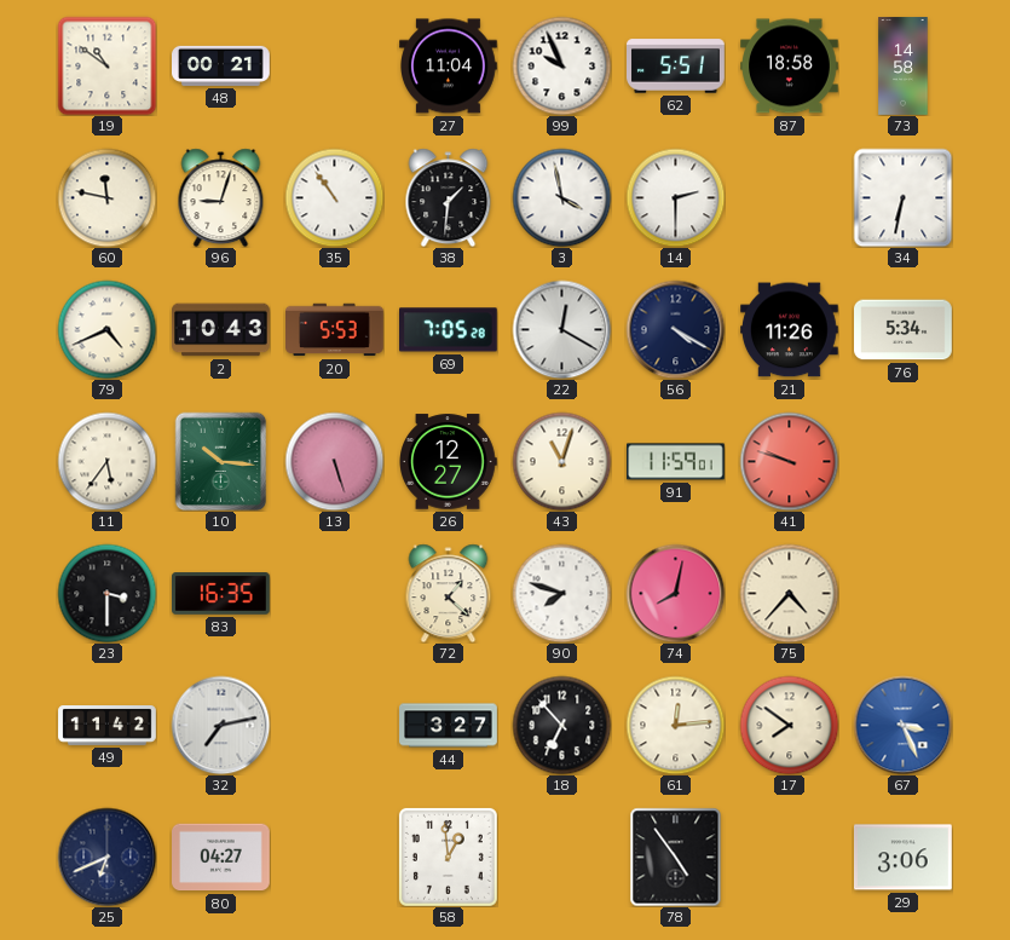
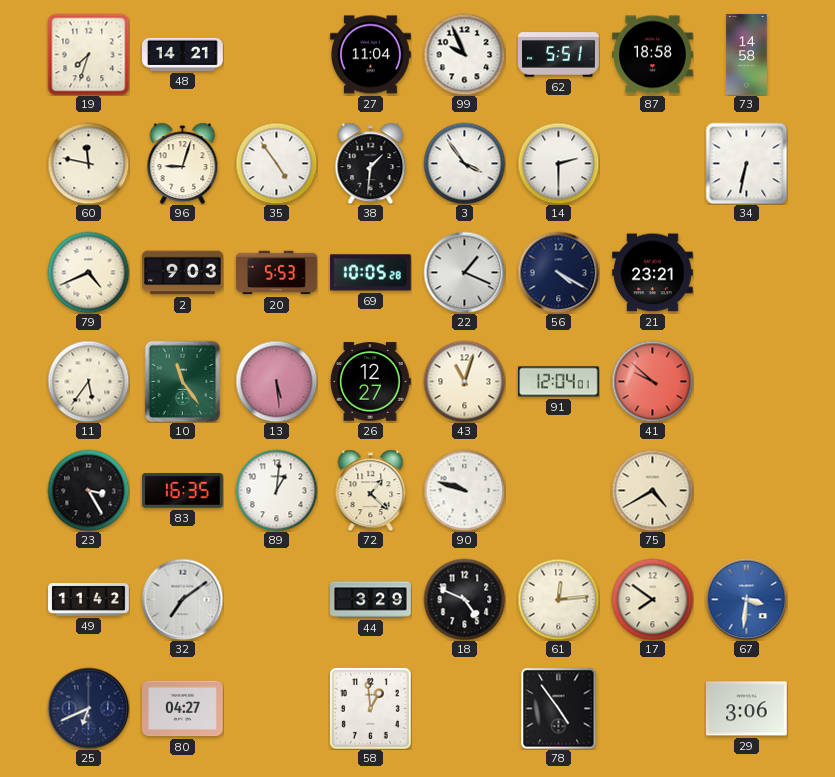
19: 10:51 -> 7:33
48: 00:21 -> 14:21
35: 10:54 -> 4:54
3: 3:58 -> 3:54
2: 10:43 -> 9:03
69: 7:05 -> 10:05
22: 12:20 -> 1:19
21: 11:26 -> 23:21
76: 5:34 -> none
10: 10:16 -> 11:24
13: 5:27 -> 5:29
91: 11:59 -> 12:04
41: 9:48 -> 9:52
23: 3:30 -> 3:25
89: none -> 1:01
90: 7:48 -> 9:48
74: 8:02 -> none
75: 4:37 -> 4:40
32: 7:13 -> 7:09
44: 3:27 -> 3:29
18: 6:53 -> 4:49
67: 3:26 -> 3:31
